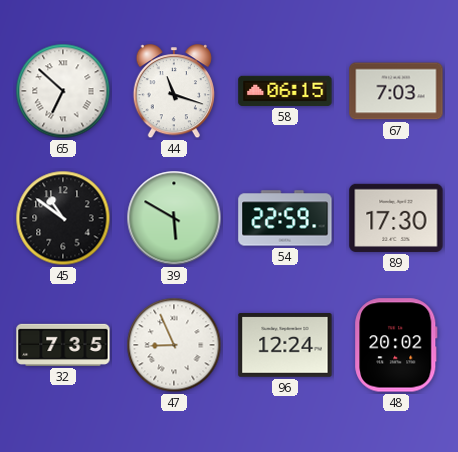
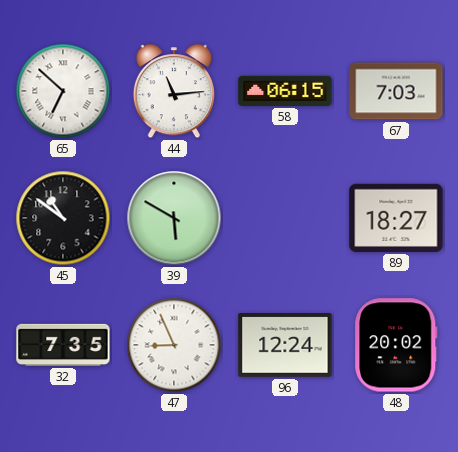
44: 11:18 -> 11:14
54: 22:59 -> none
89: 17:30 -> 18:27
